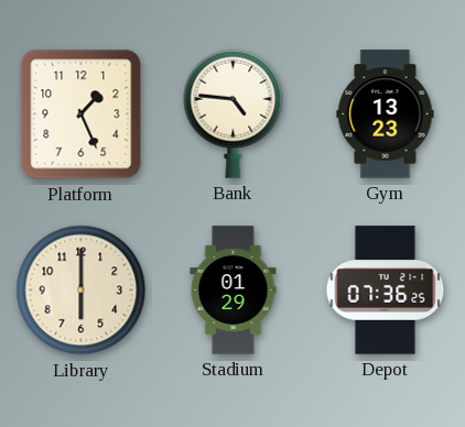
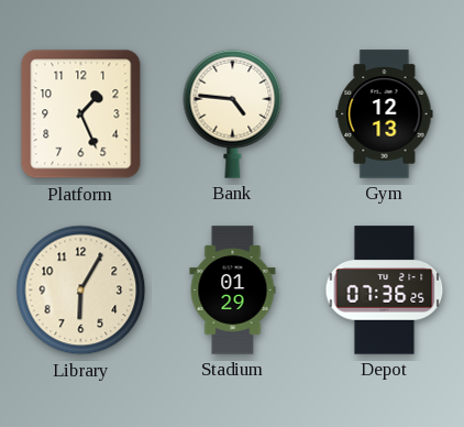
Gym: 13:23 -> 12:13
Library: 6:00 -> 6:05
